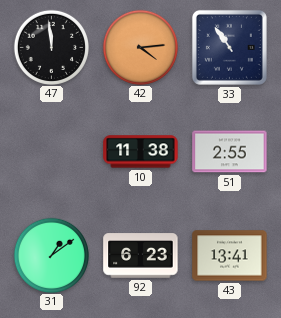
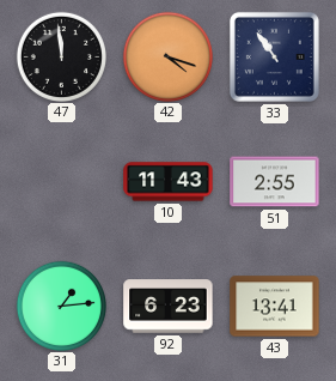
42: 4:14 -> 4:18
10: 11:38 -> 11:43
31: 1:09 -> 1:14
